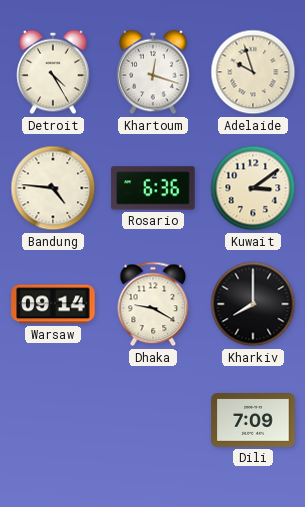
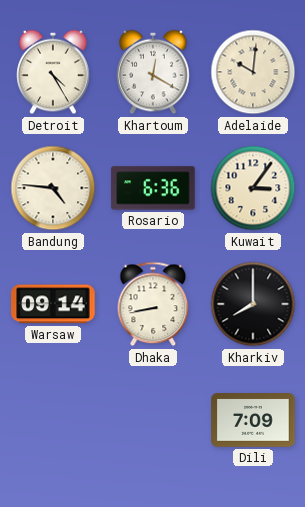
Khartoum: 12:18 -> 12:20
Adelaide: 9:57 -> 10:01
Kuwait: 3:09 -> 3:06
Dhaka: 9:20 -> 8:43
